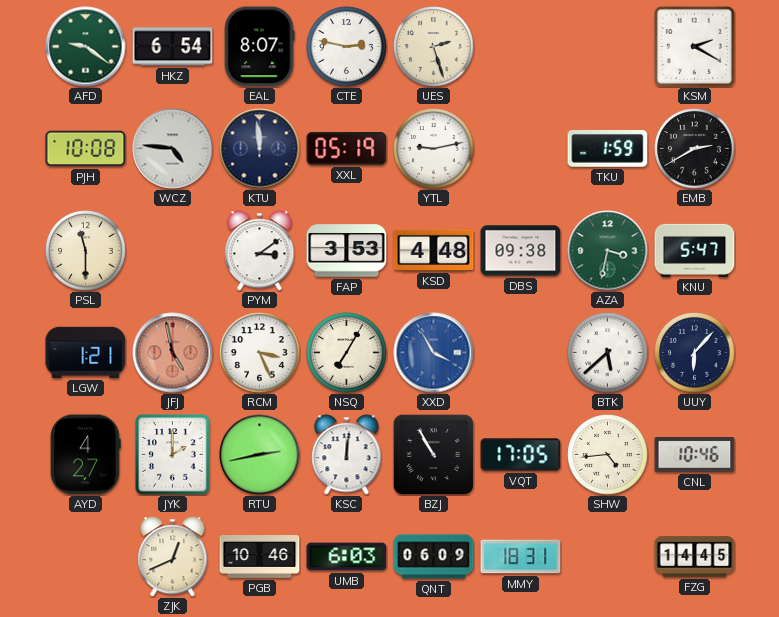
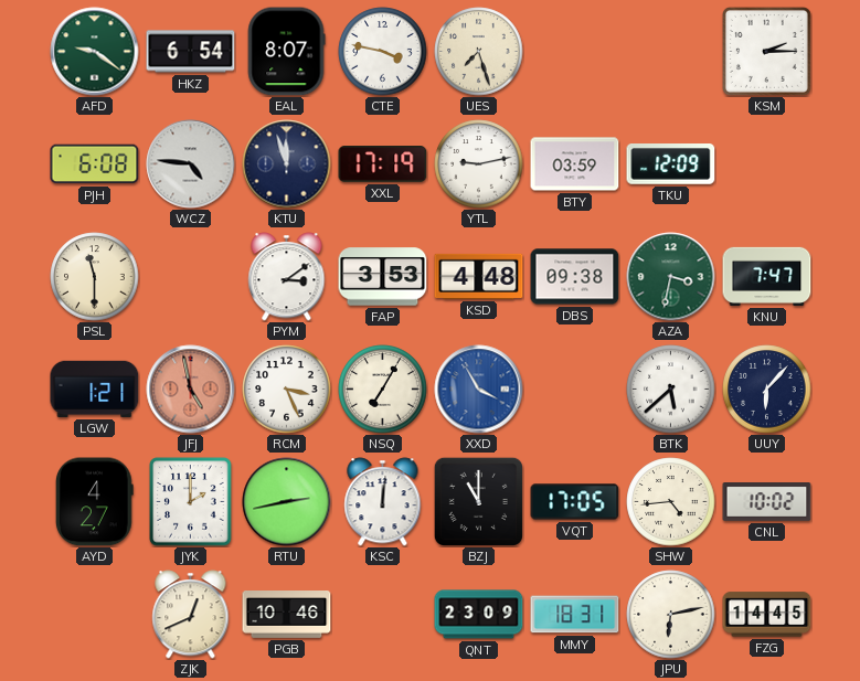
CTE: 2:47 -> 3:47
UES: 2:27 -> 7:27
KSM: 2:20 -> 2:15
PJH: 10:08 -> 6:08
KTU: 11:59 -> 11:57
XXL: 05:19 -> 17:19
BTY: none -> 03:59
TKU: 1:59 -> 12:09
EMB: 2:40 -> none
KNU: 5:47 -> 7:47
BZJ: 10:55 -> 11:00
CNL: 10:46 -> 10:02
UMB: 6:03 -> none
QNT: 06:09 -> 23:09
JPU: none -> 6:13
